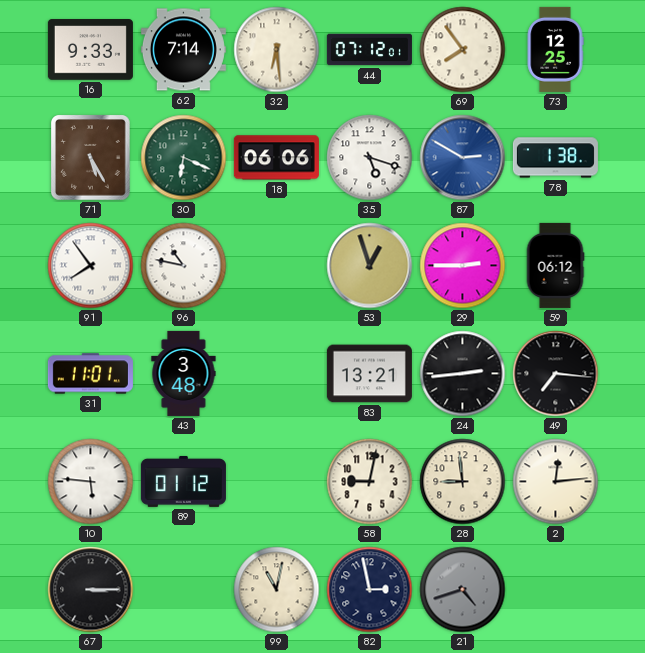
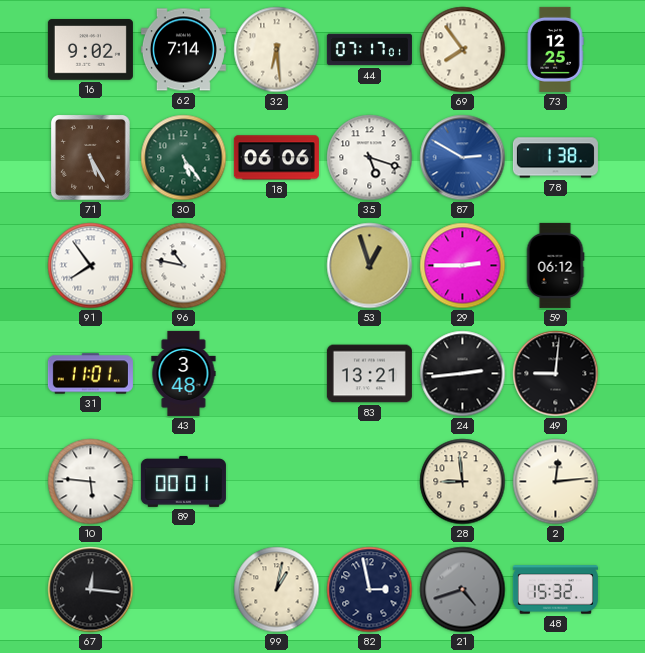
16: 9:33 -> 9:02
44: 07:12 -> 07:17
30: 6:19 -> 5:24
49: 7:16 -> 9:01
89: 01:12 -> 00:01
58: 9:02 -> none
67: 3:15 -> 12:16
99: 11:02 -> 1:02
48: none -> 15:32
